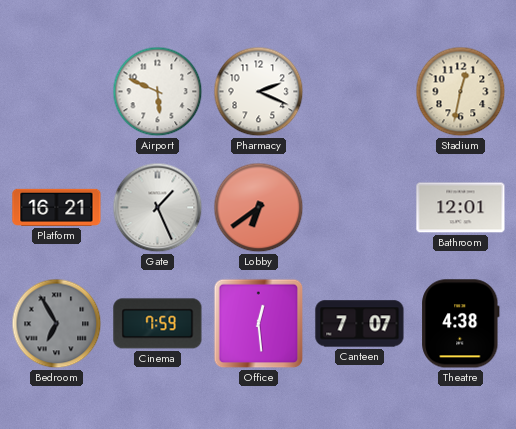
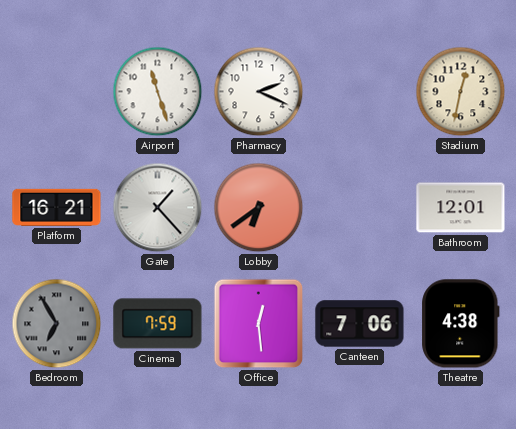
Airport: 5:49 -> 11:27
Gate: 1:26 -> 1:23
Canteen: 7:07 -> 7:06
